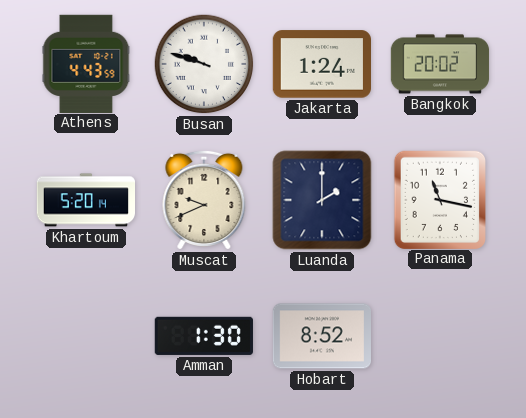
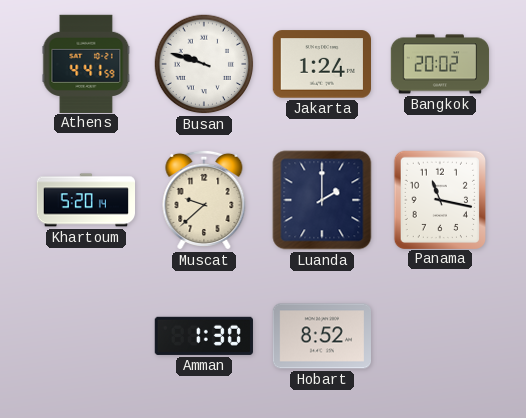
Athens: 4:43 -> 4:41
Muscat: 9:41 -> 9:38
